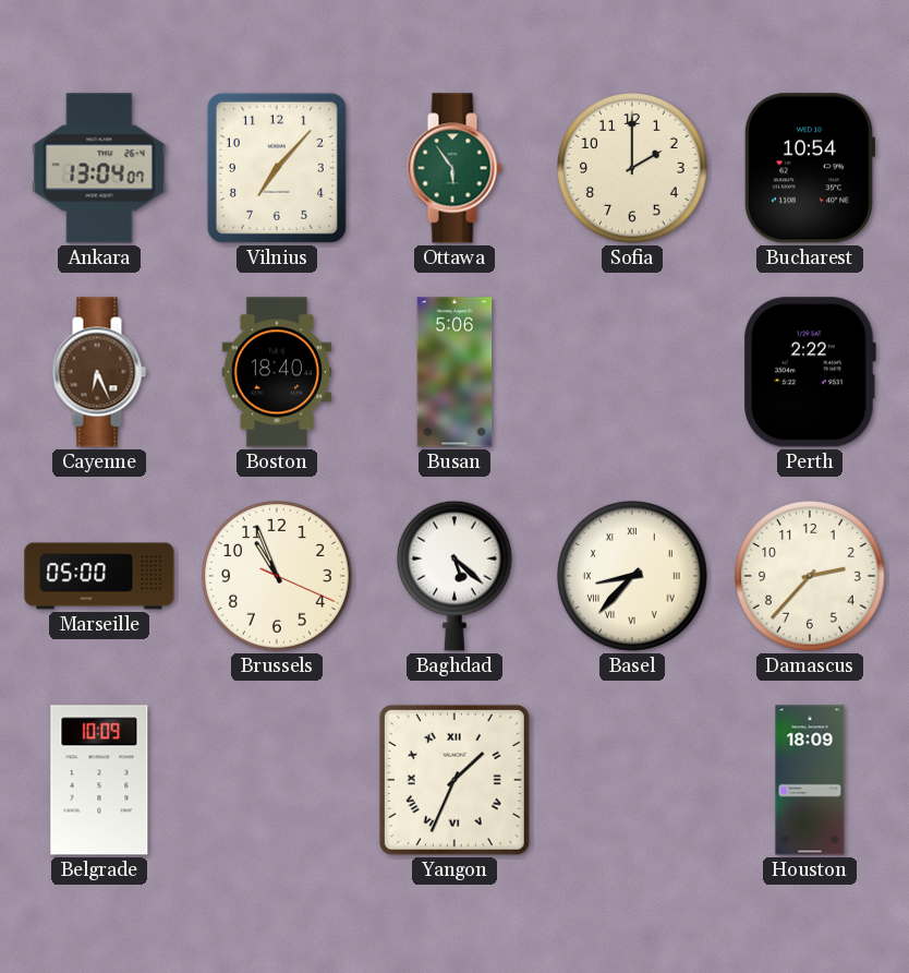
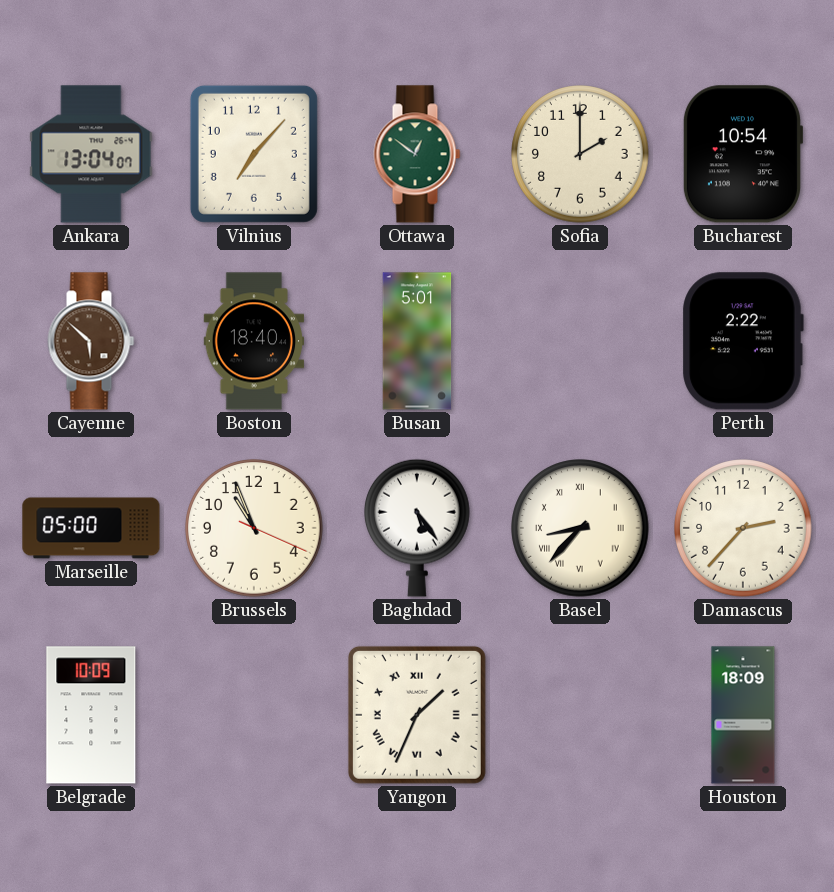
Ottawa: 5:54 -> 12:51
Cayenne: 6:26 -> 5:52
Busan: 5:06 -> 5:01
Baghdad: 5:22 -> 5:24
